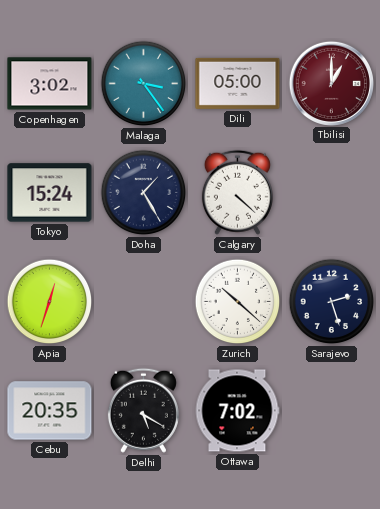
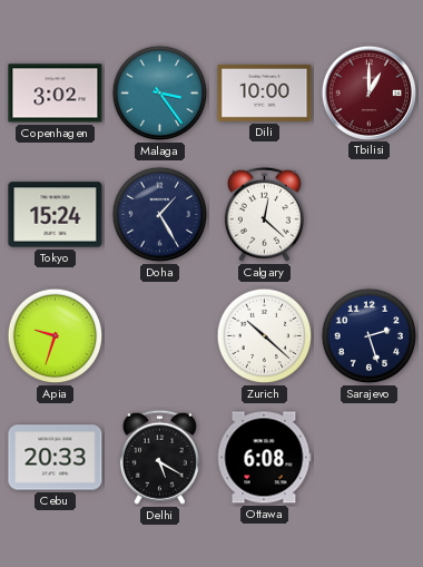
Dili: 05:00 -> 10:00
Calgary: 4:22 -> 12:22
Apia: 12:33 -> 9:33
Cebu: 20:35 -> 20:33
Ottawa: 7:02 -> 6:08
